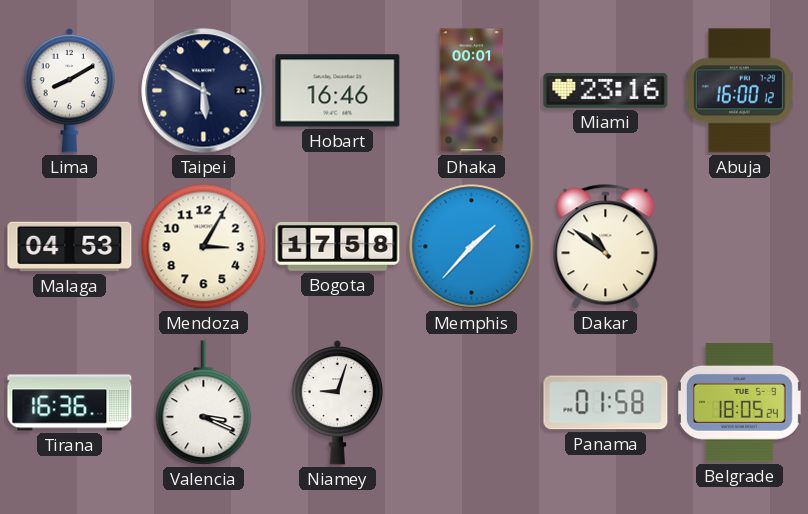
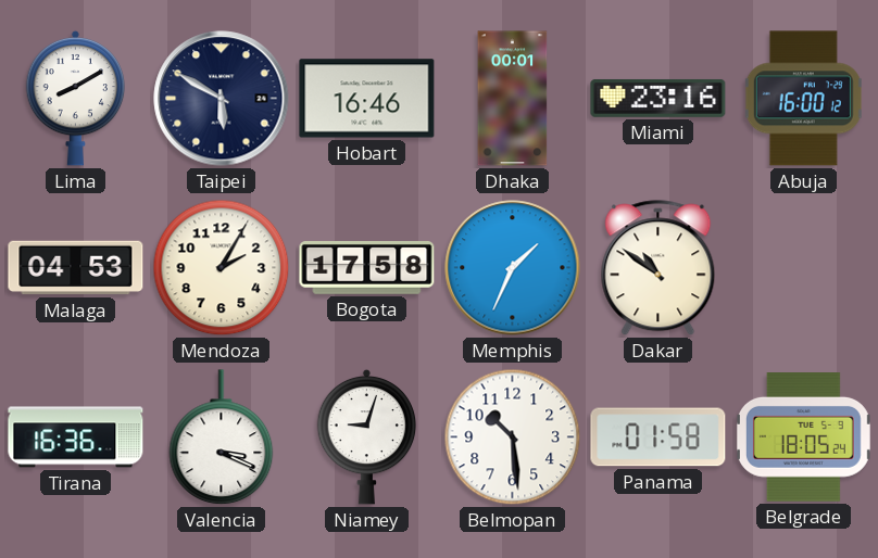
Mendoza: 3:05 -> 2:05
Memphis: 1:37 -> 1:34
Belmopan: none -> 10:29
